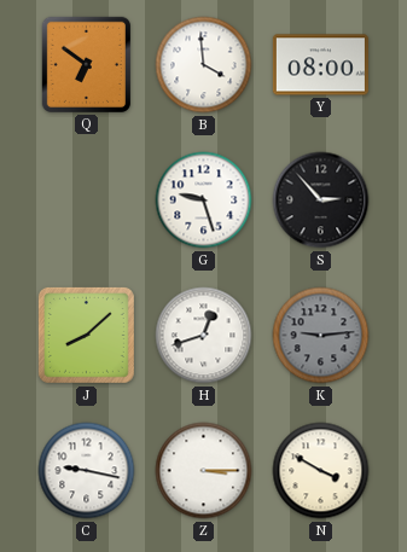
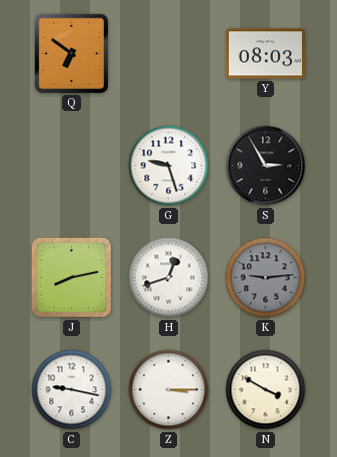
B: 3:59 -> none
Y: 08:00 -> 08:03
S: 2:53 -> 2:55
J: 8:08 -> 8:13
